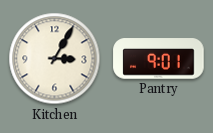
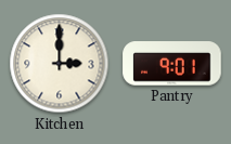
Kitchen: 3:05 -> 3:00
